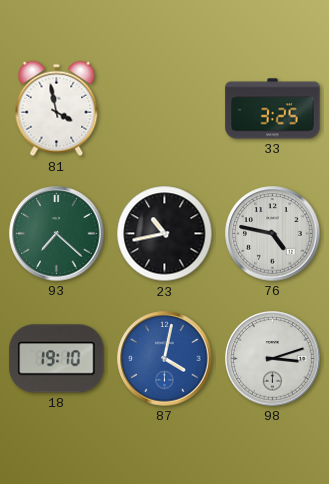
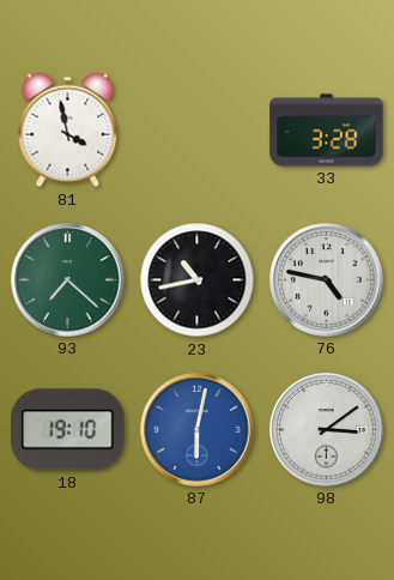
33: 3:25 -> 3:28
87: 4:02 -> 6:02
98: 3:12 -> 3:09
